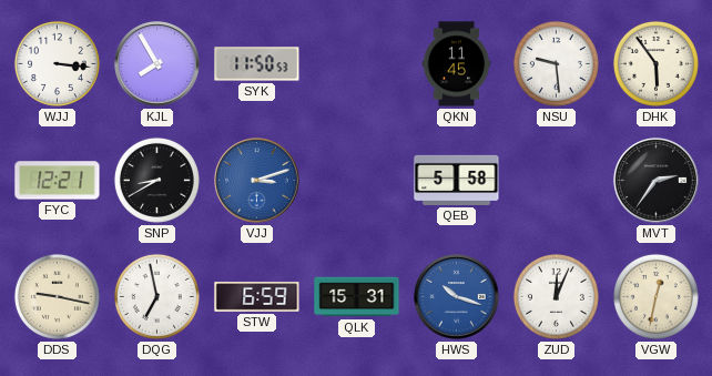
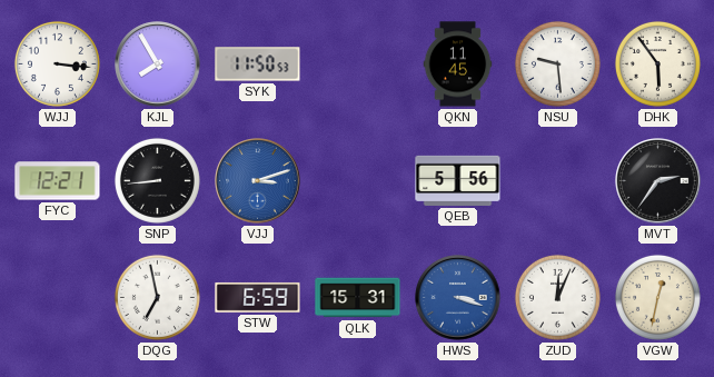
SNP: 8:40 -> 8:44
QEB: 5:58 -> 5:56
DDS: 9:17 -> none
HWS: 10:18 -> 3:18
